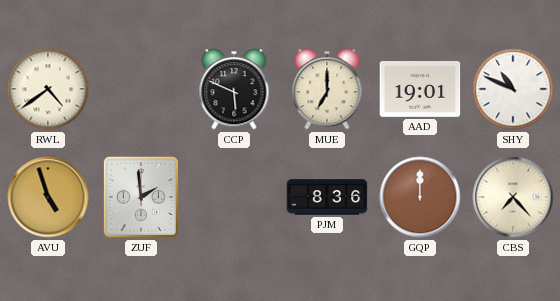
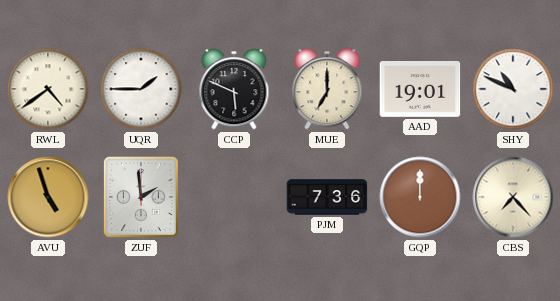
UQR: none -> 1:45
PJM: 8:36 -> 7:36
